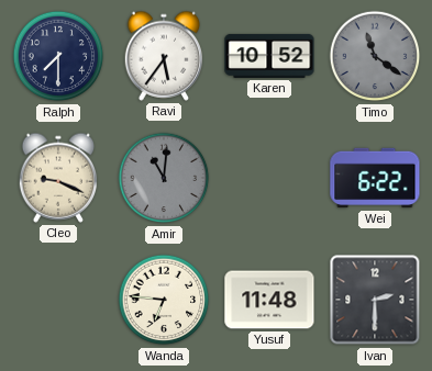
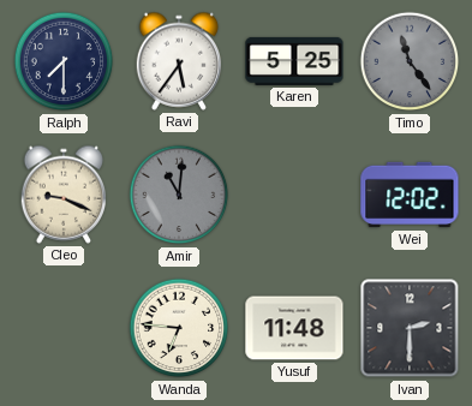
Karen: 10:52 -> 5:25
Timo: 11:21 -> 11:24
Wei: 6:22 -> 12:02
